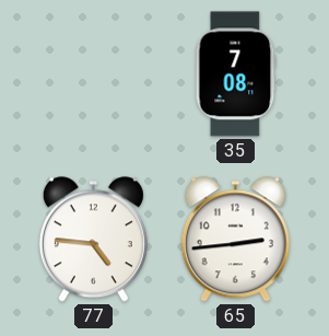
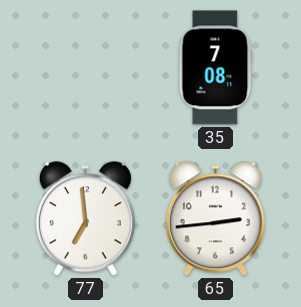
77: 4:46 -> 6:59
